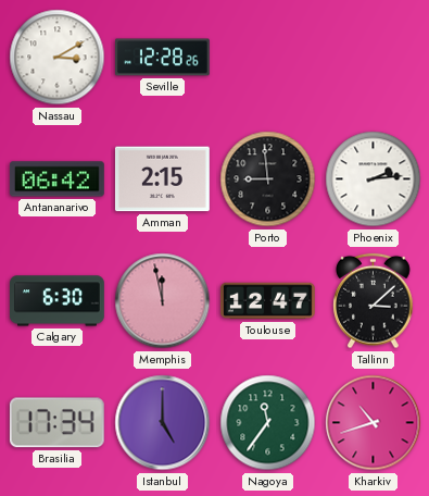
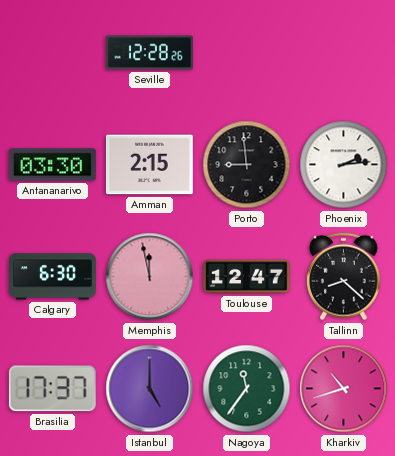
Nassau: 3:10 -> none
Antananarivo: 06:42 -> 03:30
Tallinn: 3:08 -> 8:22
Brasilia: 17:34 -> 17:37
